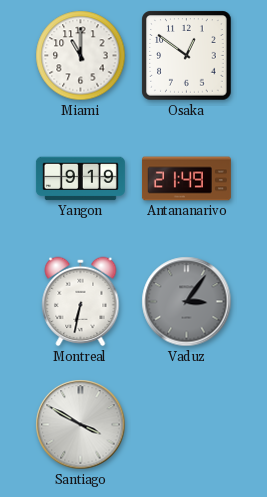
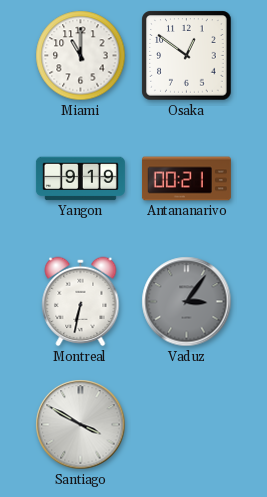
Antananarivo: 21:49 -> 00:21
